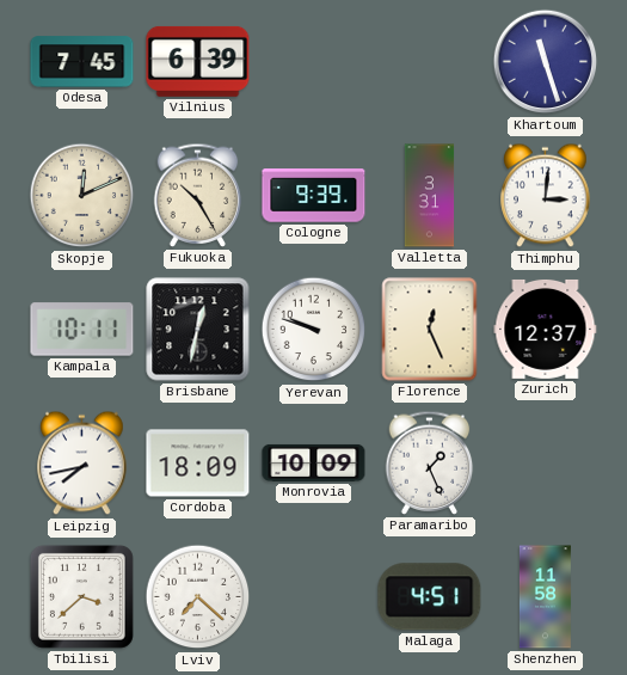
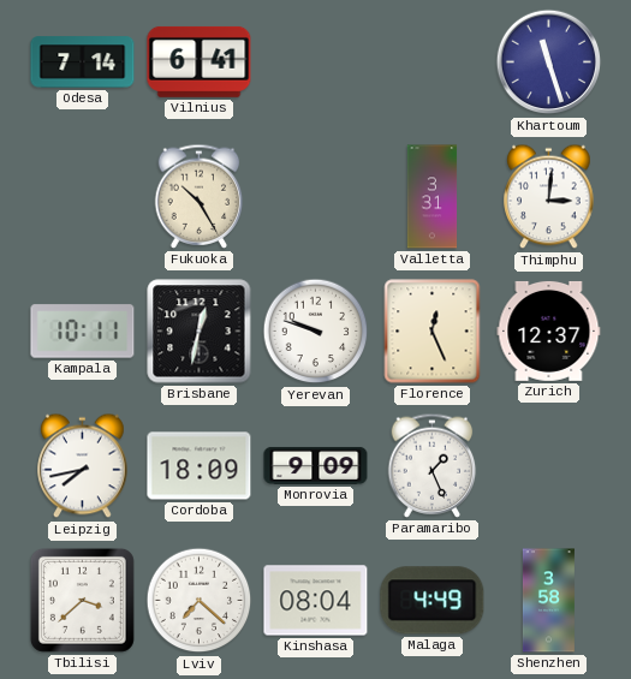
Odesa: 7:45 -> 7:14
Vilnius: 6:39 -> 6:41
Skopje: 12:11 -> none
Cologne: 9:39 -> none
Monrovia: 10:09 -> 9:09
Kinshasa: none -> 08:04
Malaga: 4:51 -> 4:49
Shenzhen: 11:58 -> 3:58
